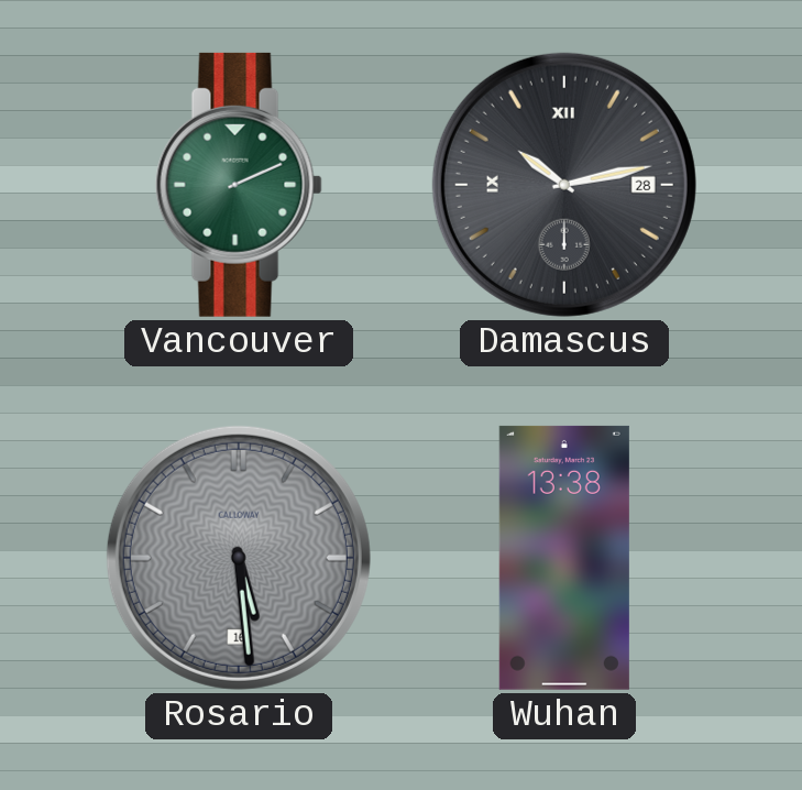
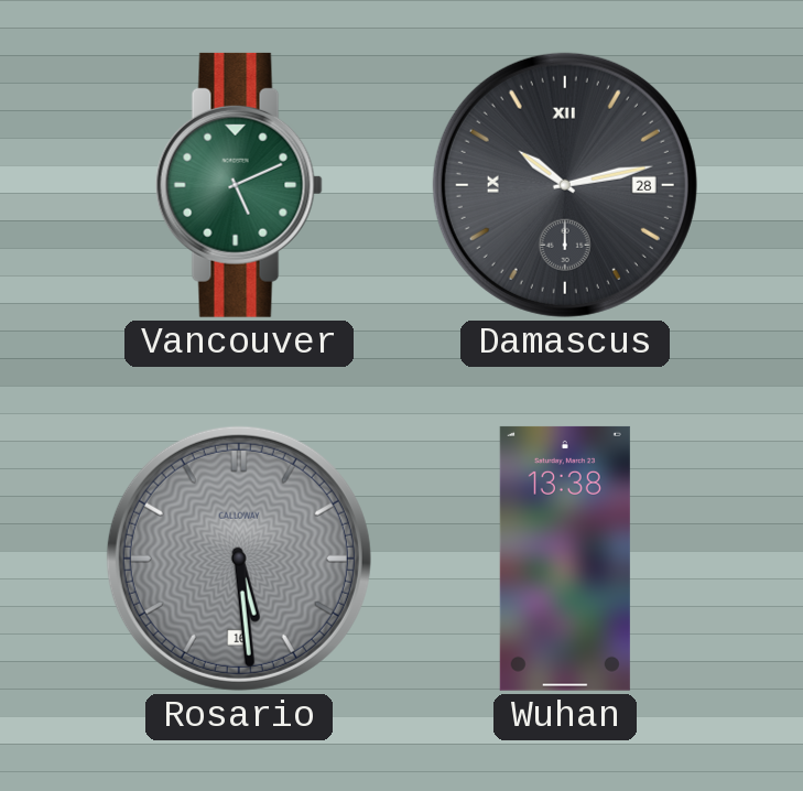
Vancouver: 2:11 -> 5:11
